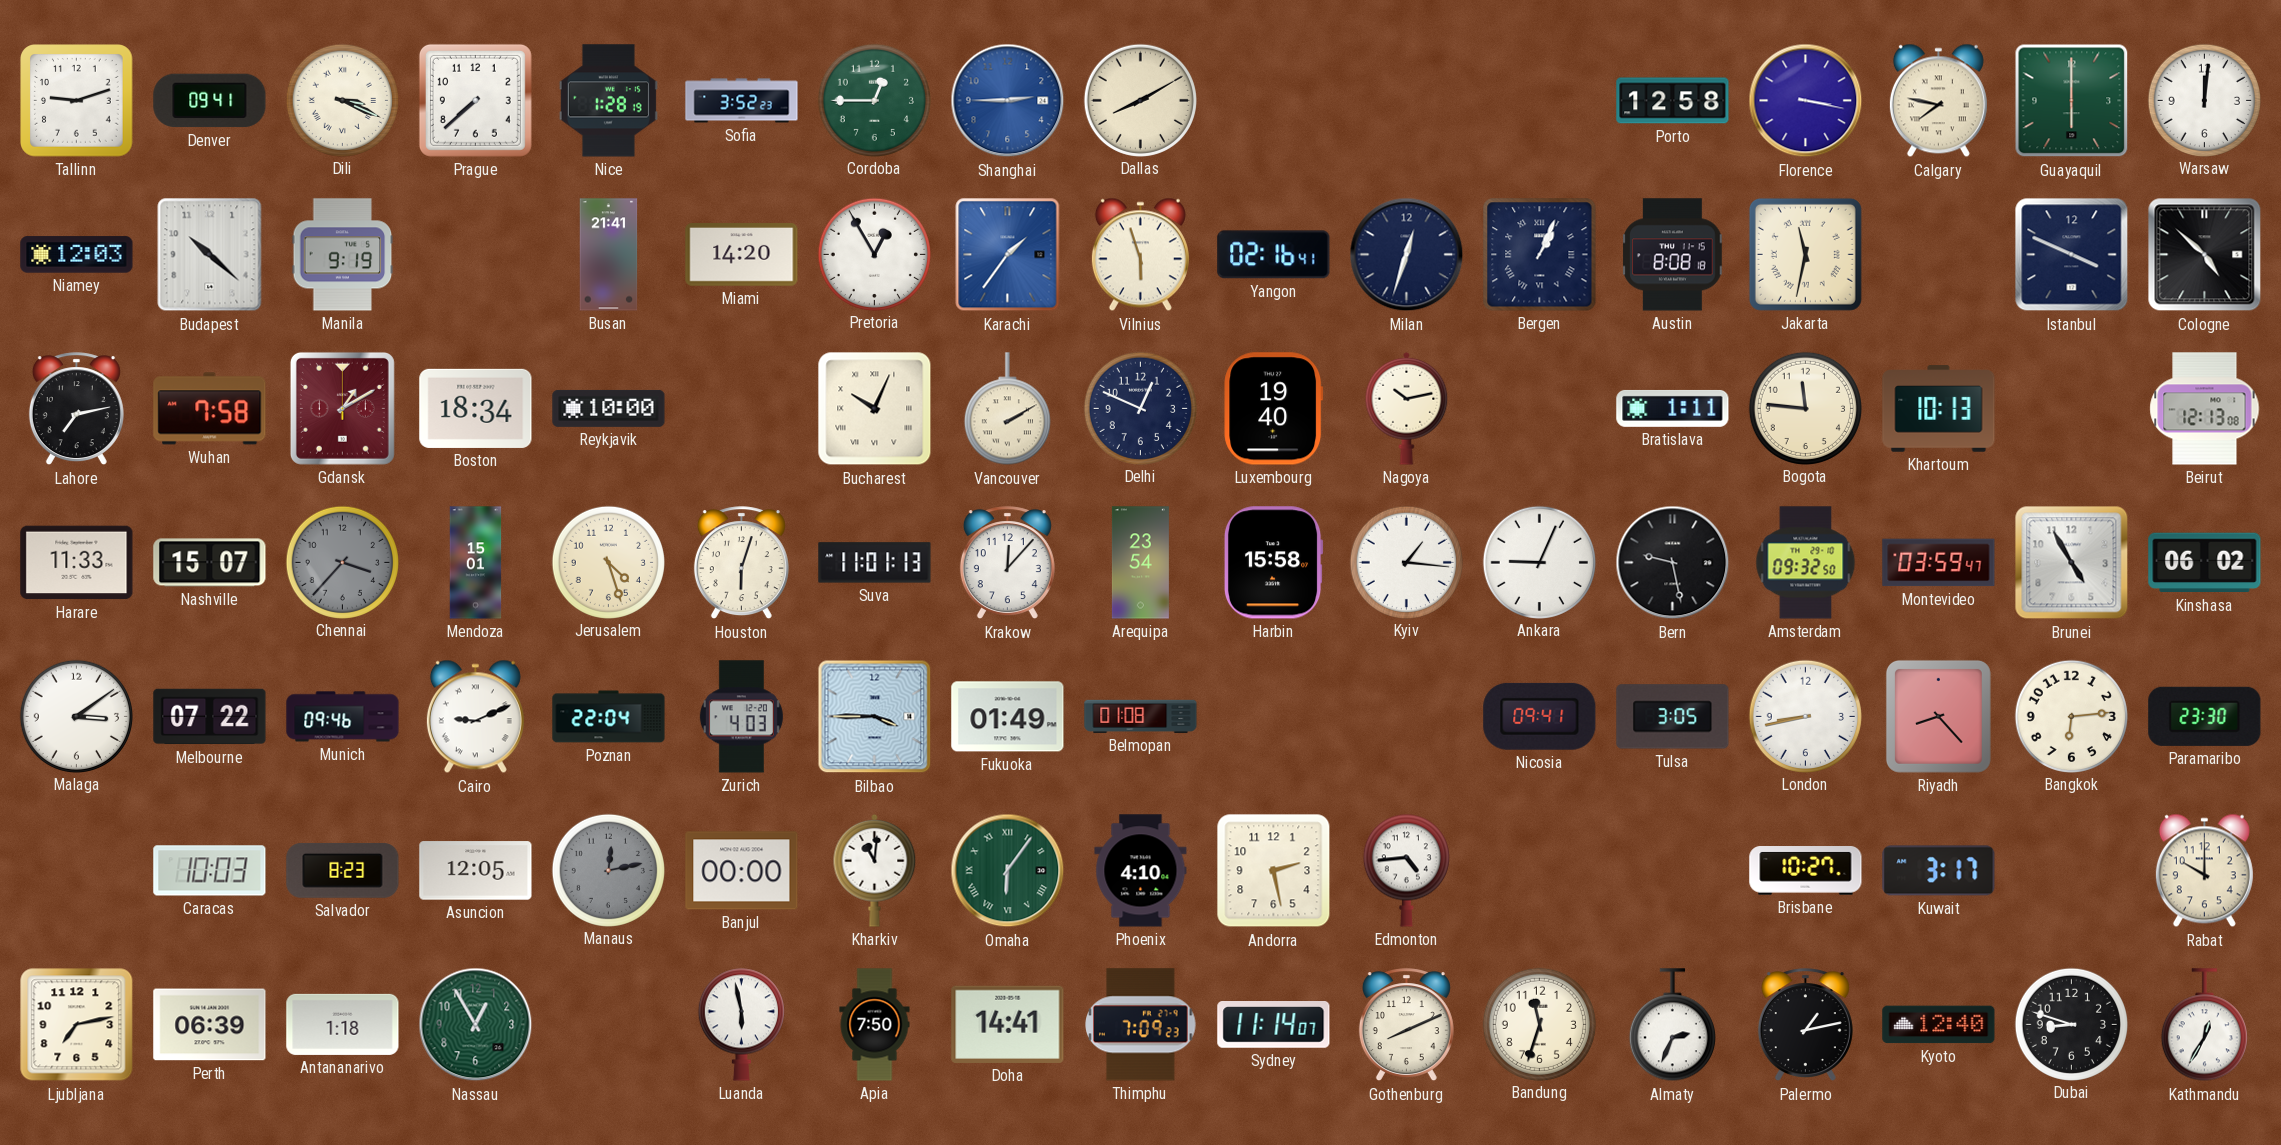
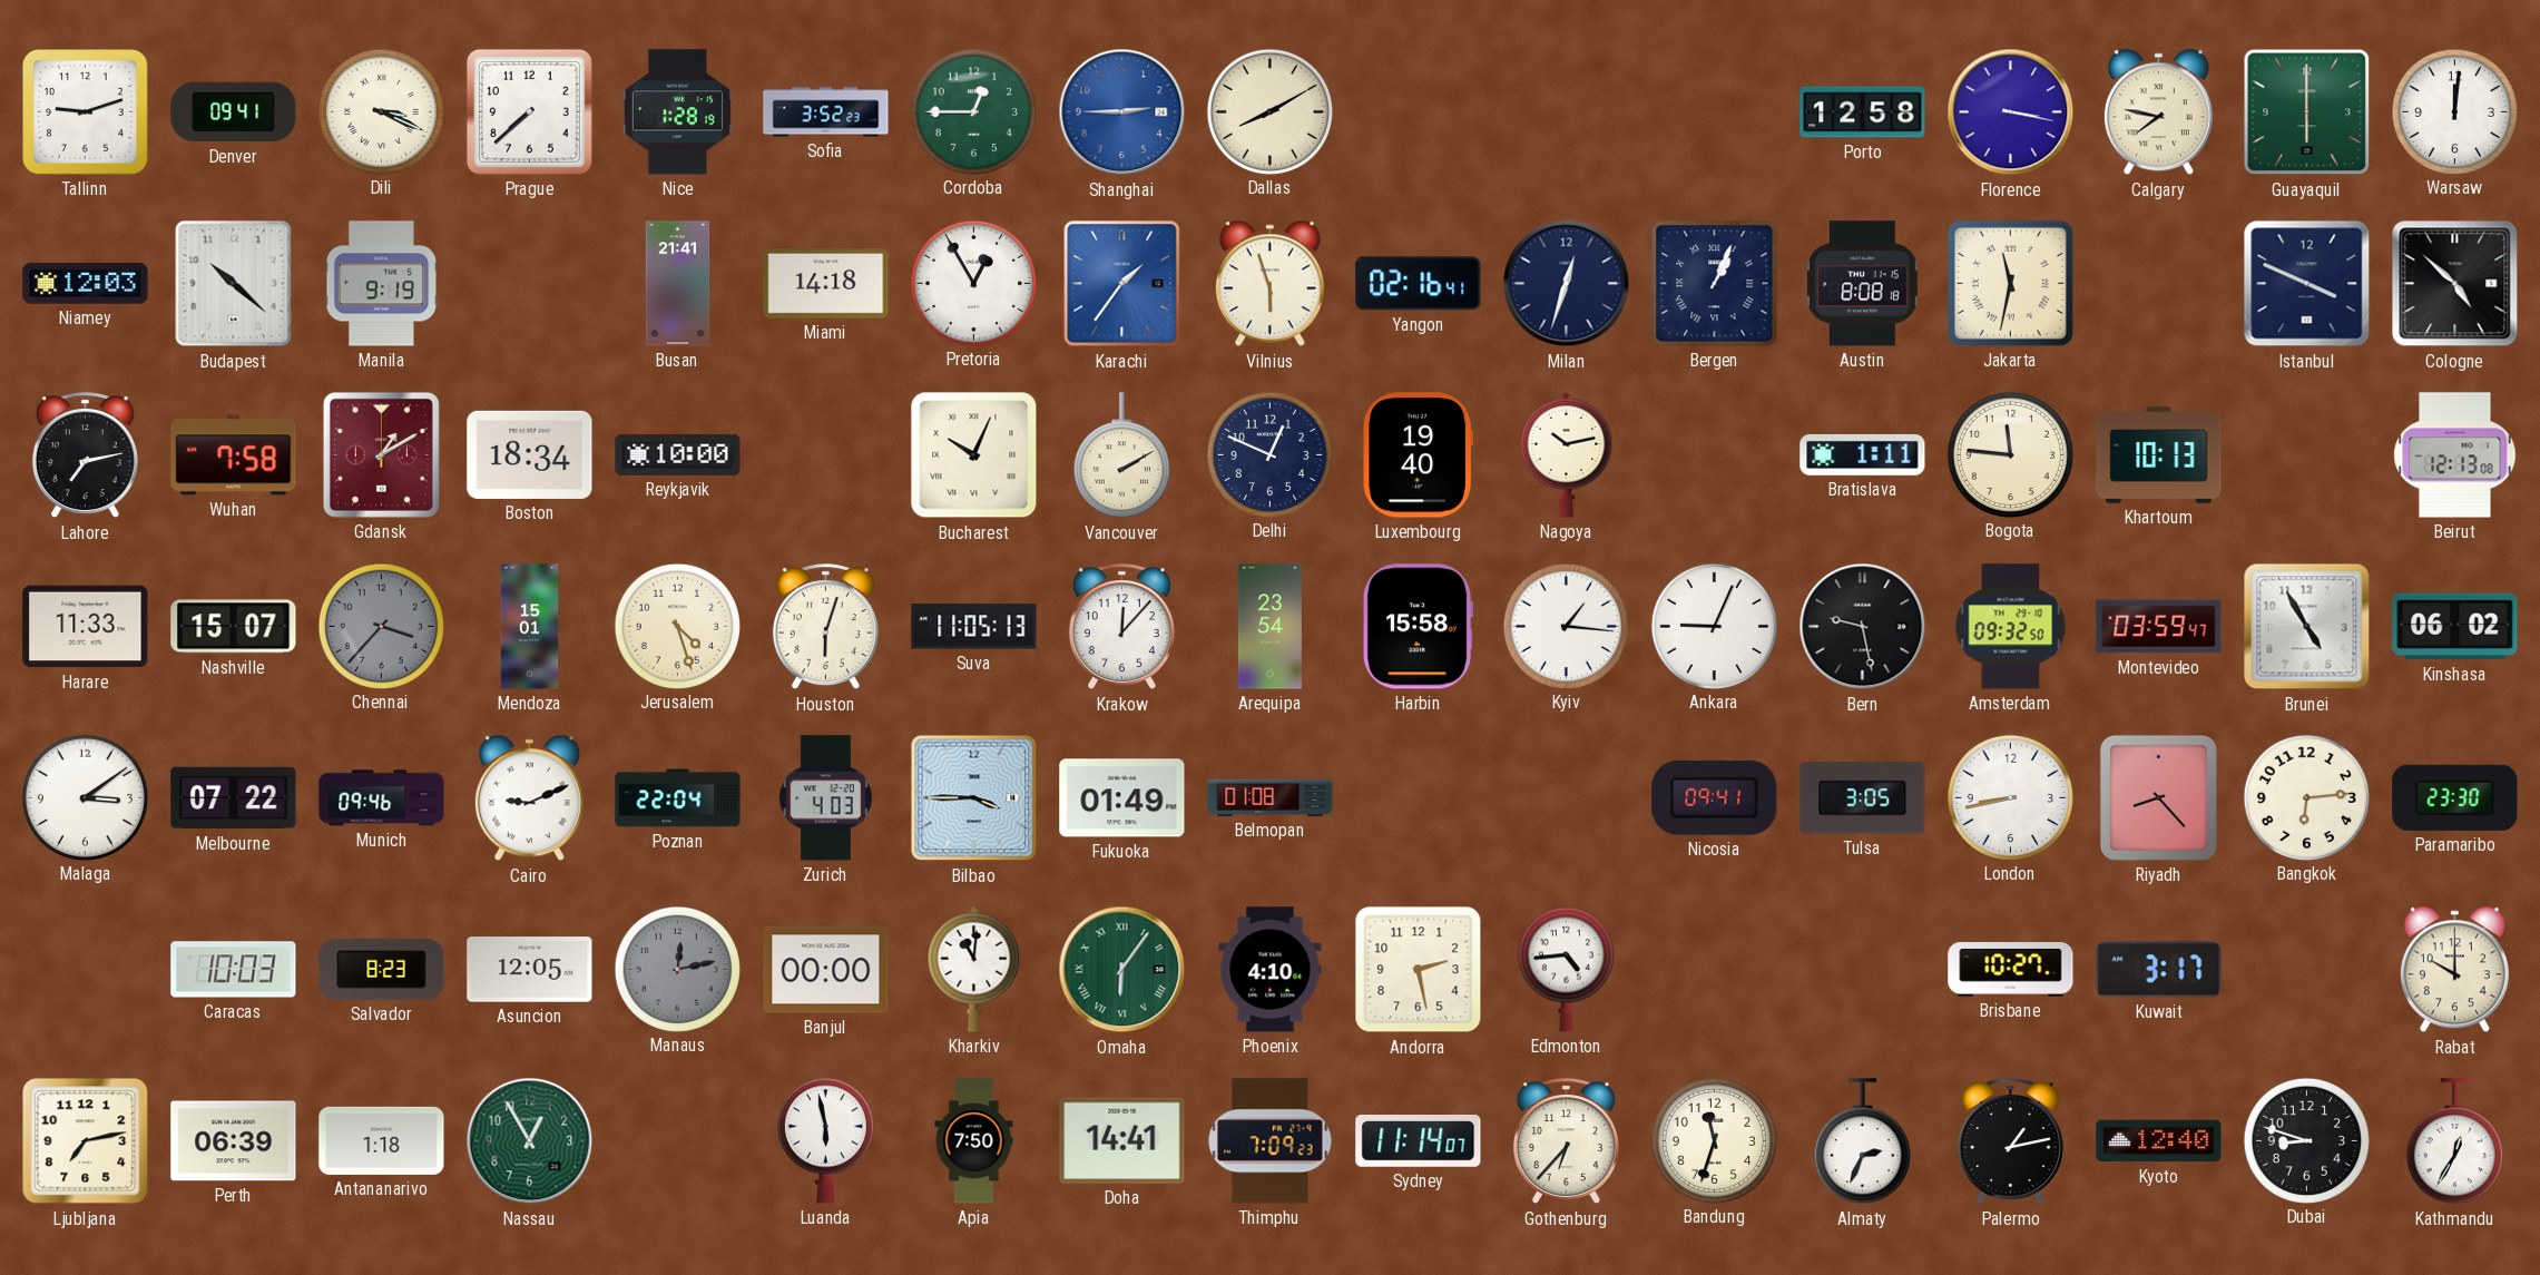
Miami: 14:20 -> 14:18
Suva: 11:01 -> 11:05
Gothenburg: 8:11 -> 6:37
